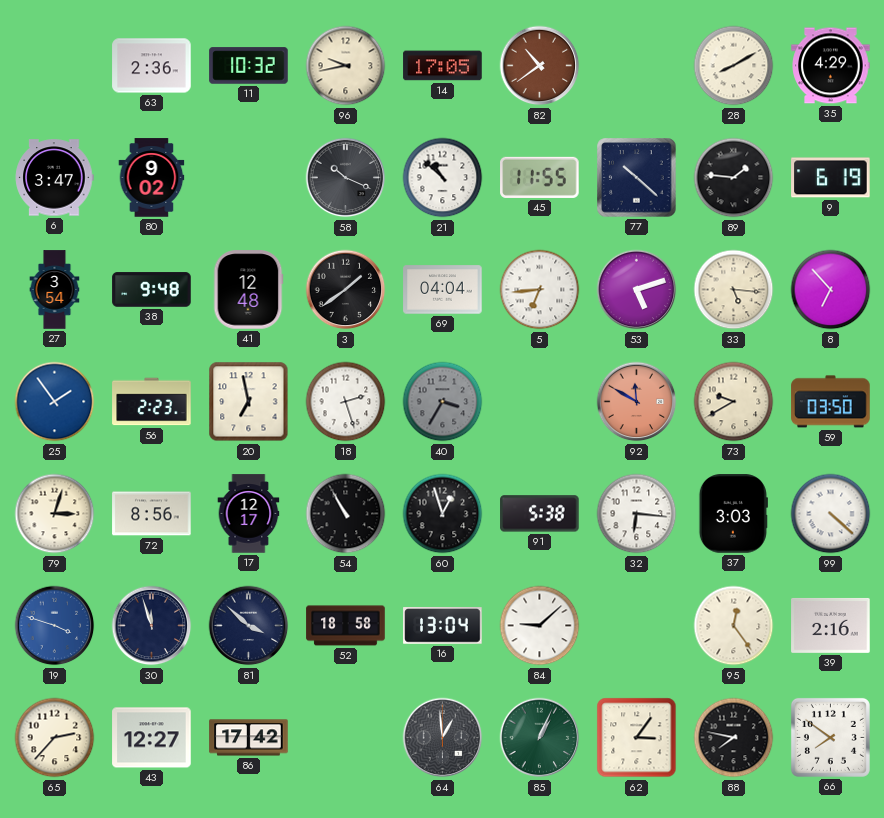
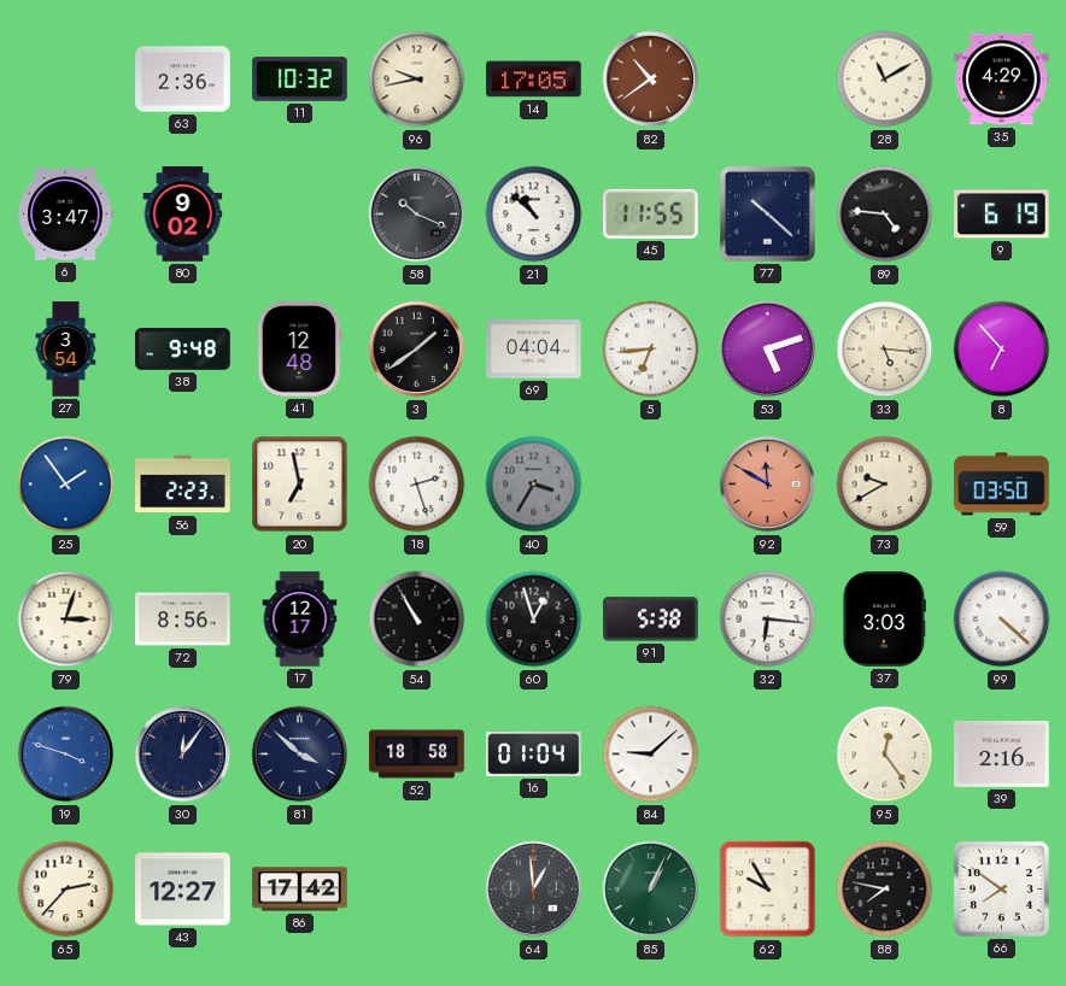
28: 8:10 -> 11:10
89: 1:46 -> 4:46
30: 11:57 -> 12:06
16: 13:04 -> 01:04
62: 3:06 -> 9:55
